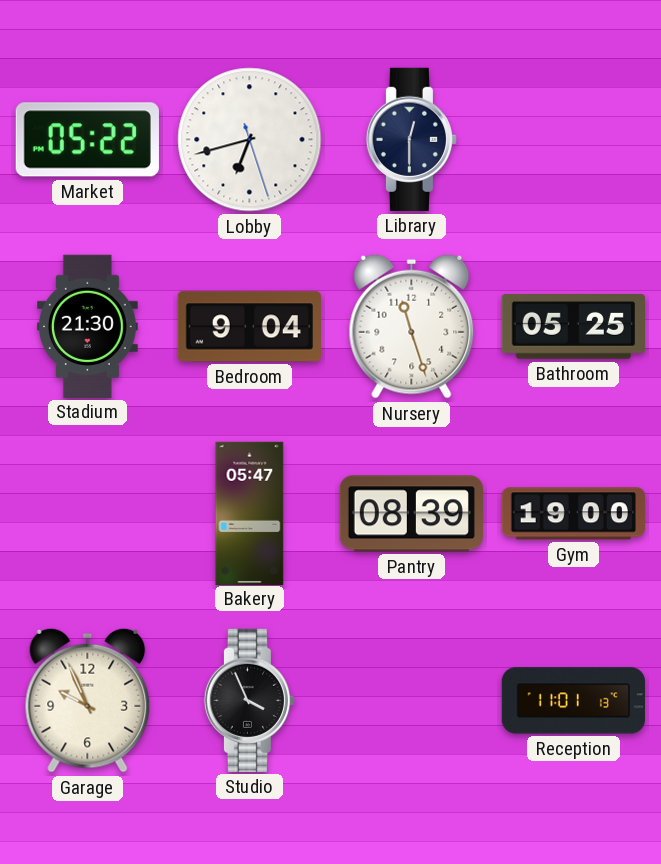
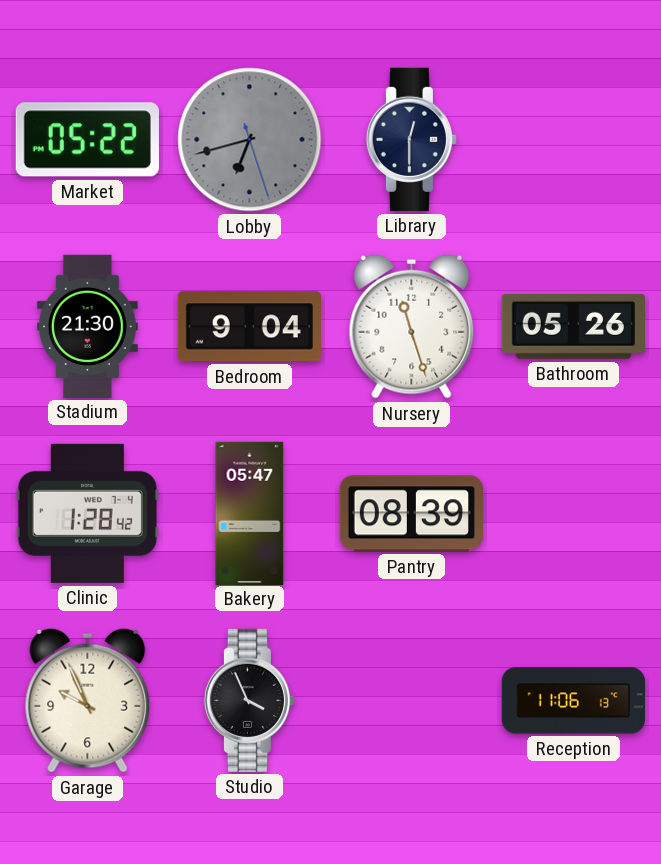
Lobby dial: white -> grey
Bathroom: 05:25 -> 05:26
Clinic: none -> 1:28
Gym: 19:00 -> none
Reception: 11:01 -> 11:06
